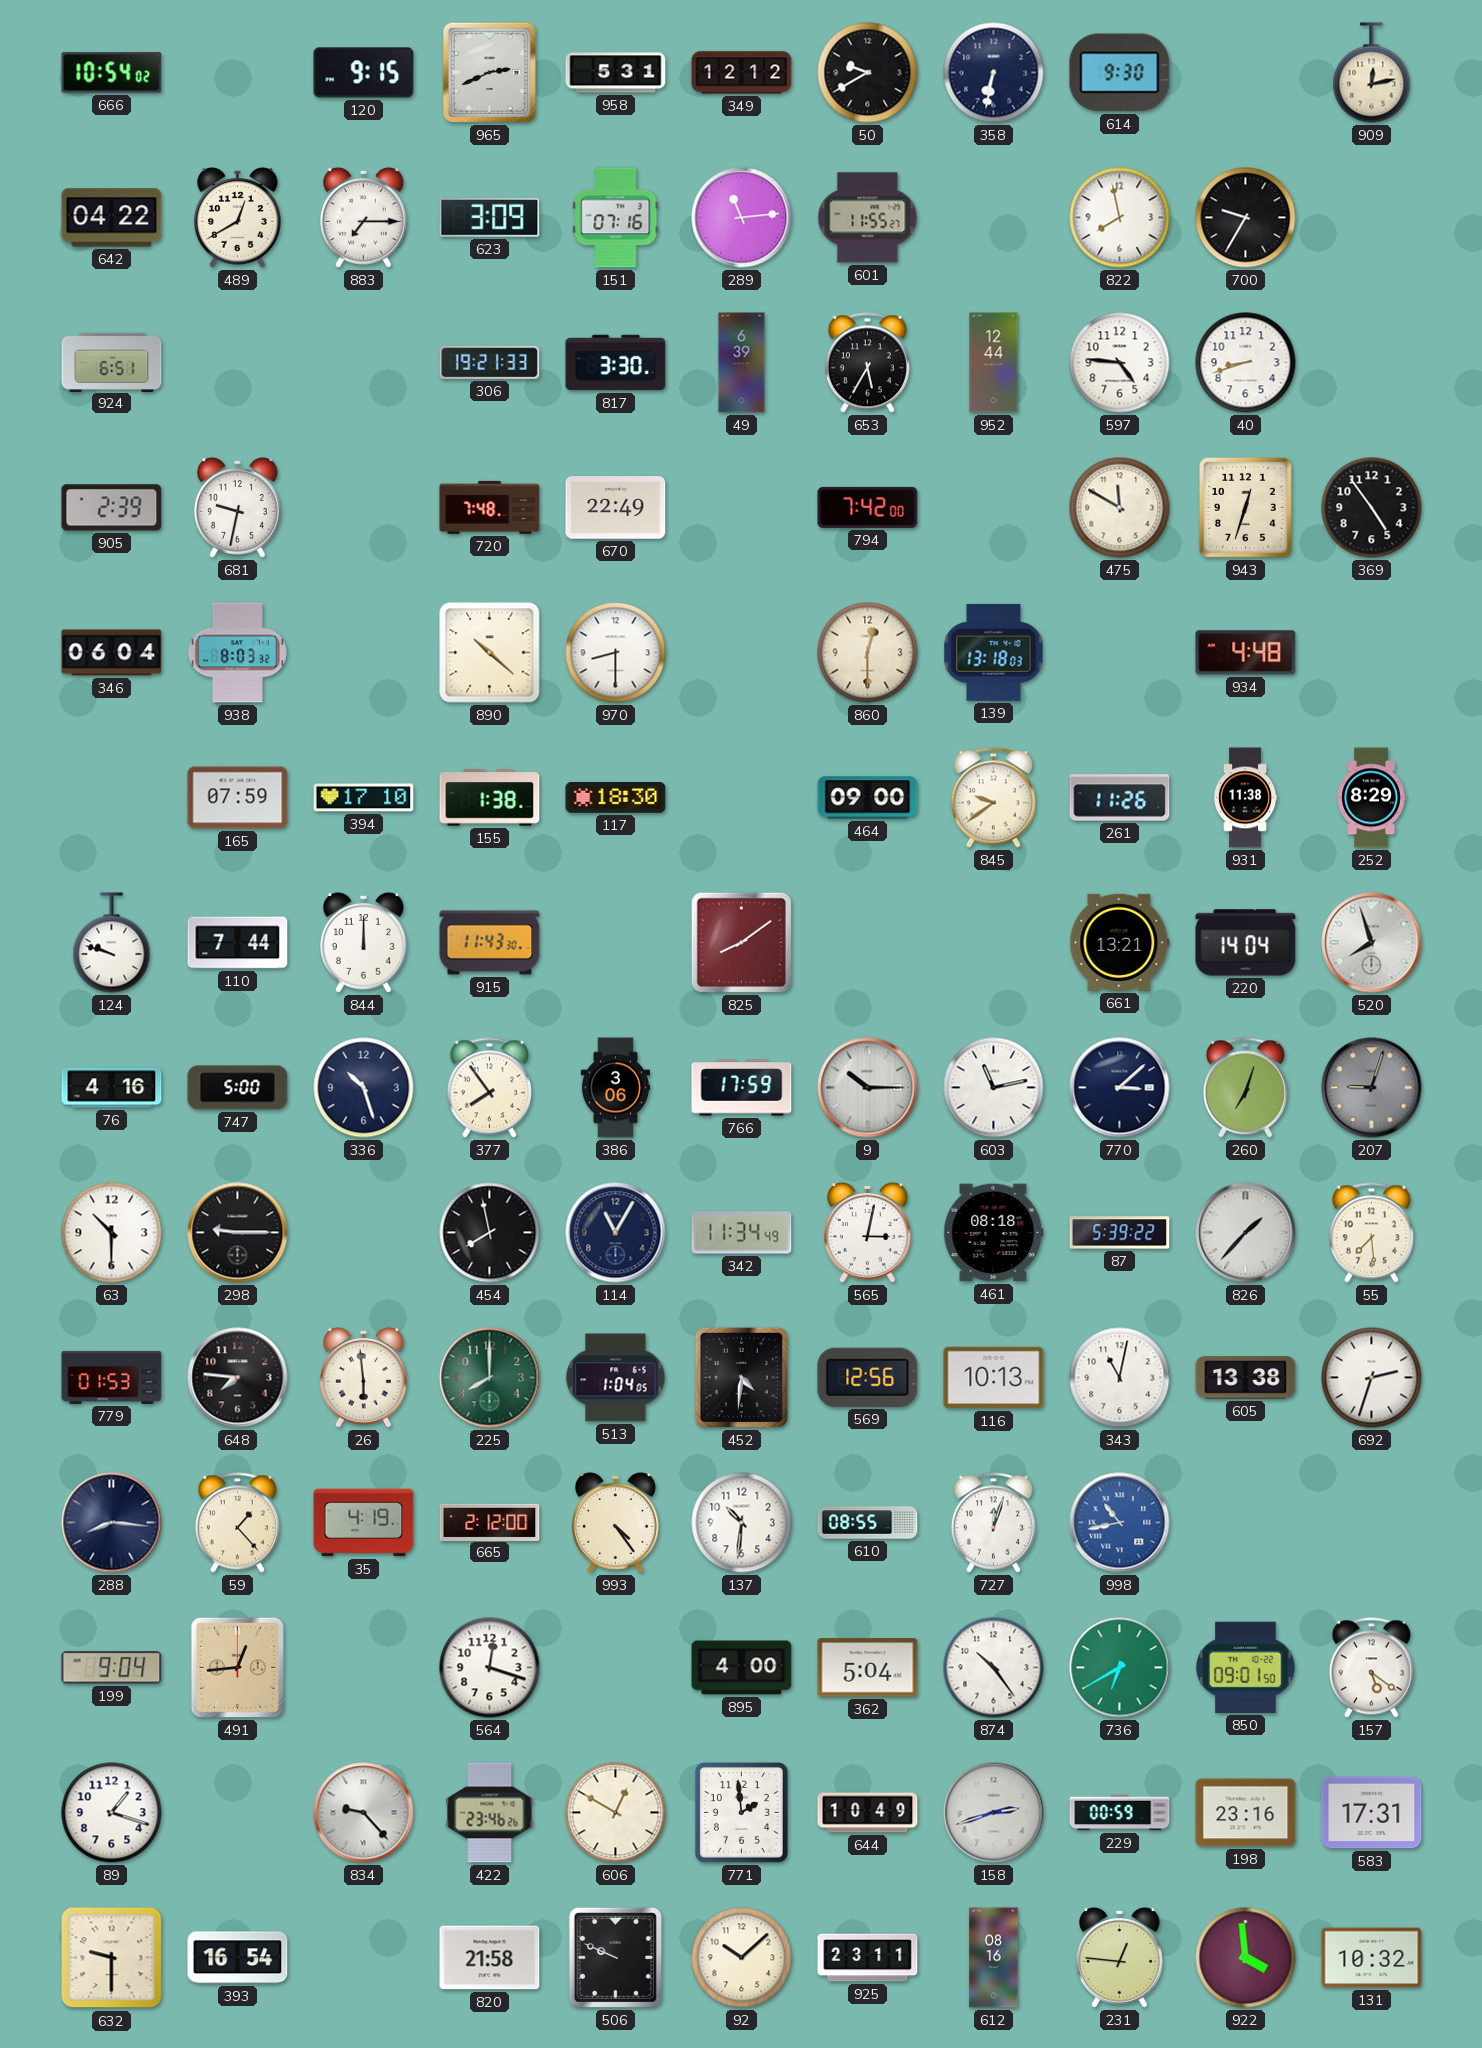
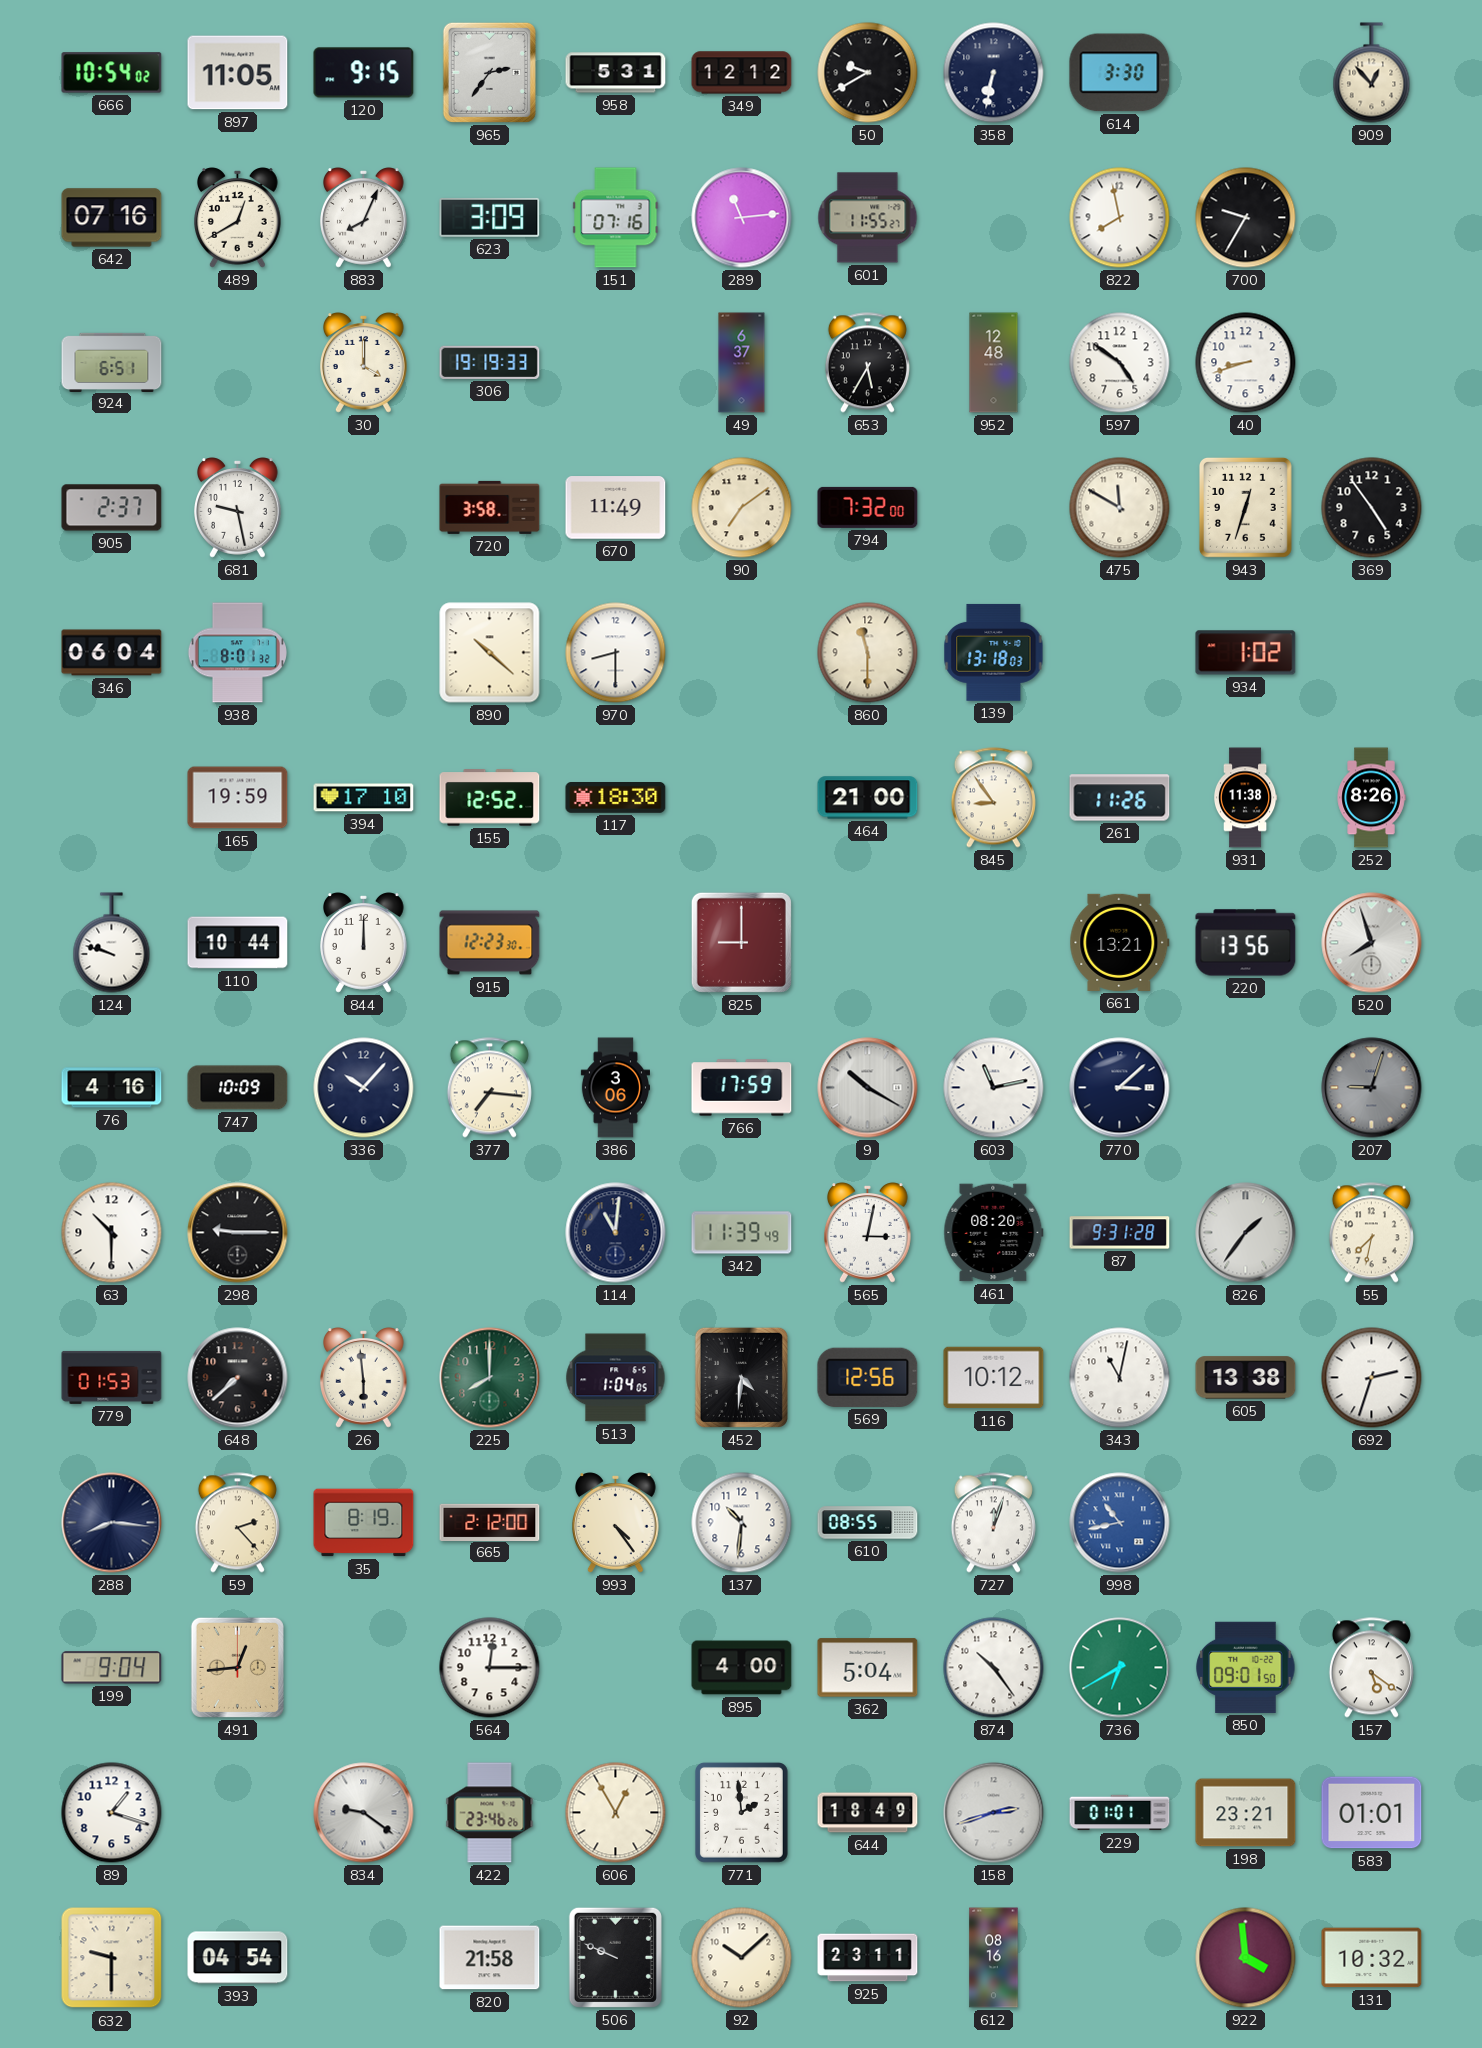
897: none -> 11:05
965: 2:41 -> 2:36
614: 9:30 -> 3:30
909: 12:13 -> 12:53
642: 04:22 -> 07:16
883: 7:15 -> 8:04
30: none -> 4:00
306: 19:21 -> 19:19
817: 3:30 -> none
49: 6:39 -> 6:37
952: 12:44 -> 12:48
597: 4:46 -> 4:51
905: 2:39 -> 2:37
681: 9:32 -> 9:28
720: 7:48 -> 3:58
670: 22:49 -> 11:49
90: none -> 7:09
794: 7:42 -> 7:32
938: 8:03 -> 8:01
860: 12:30 -> 11:30
934: 4:48 -> 1:02
165: 07:59 -> 19:59
155: 1:38 -> 12:52
464: 09:00 -> 21:00
845: 9:39 -> 8:54
252: 8:29 -> 8:26
110: 7:44 -> 10:44
915: 11:43 -> 12:23
825: 8:09 -> 9:00
220: 14:04 -> 13:56
747: 5:00 -> 10:09
336: 10:27 -> 10:07
377: 7:54 -> 7:16
9: 10:15 -> 10:20
260: 7:03 -> none
454: 7:58 -> none
114: 11:05 -> 11:01
342: 11:34 -> 11:39
461: 08:18 -> 08:20
87: 5:39 -> 9:31
826: 1:37 -> 1:36
55: 7:29 -> 7:32
648: 7:46 -> 7:38
116: 10:13 -> 10:12
59: 1:23 -> 2:23
35: 4:19 -> 8:19
564: 12:18 -> 12:15
834: 9:23 -> 9:21
606: 12:50 -> 12:55
644: 10:49 -> 18:49
229: 00:59 -> 01:01
198: 23:16 -> 23:21
583: 17:31 -> 01:01
393: 16:54 -> 04:54
231: 12:46 -> none
